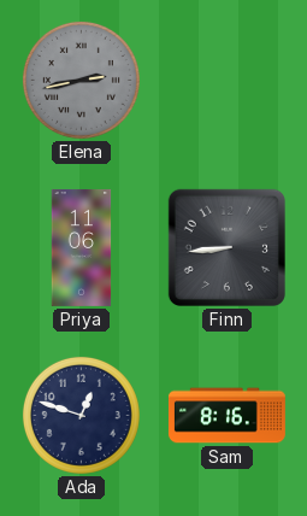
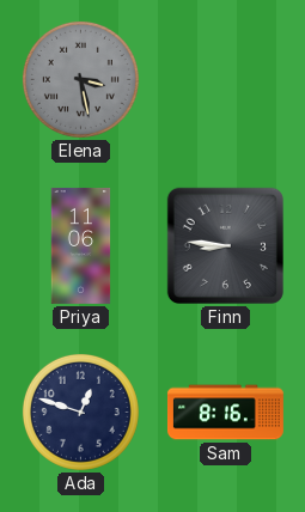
Elena: 2:43 -> 3:28
Finn: 8:44 -> 8:46
